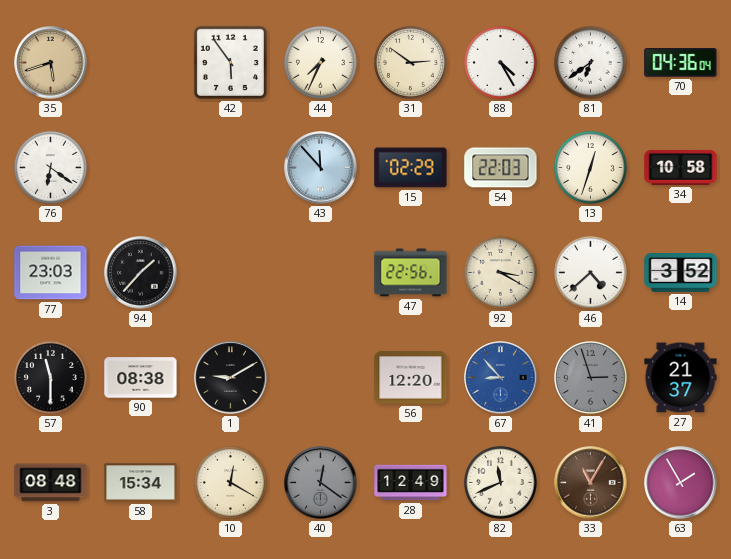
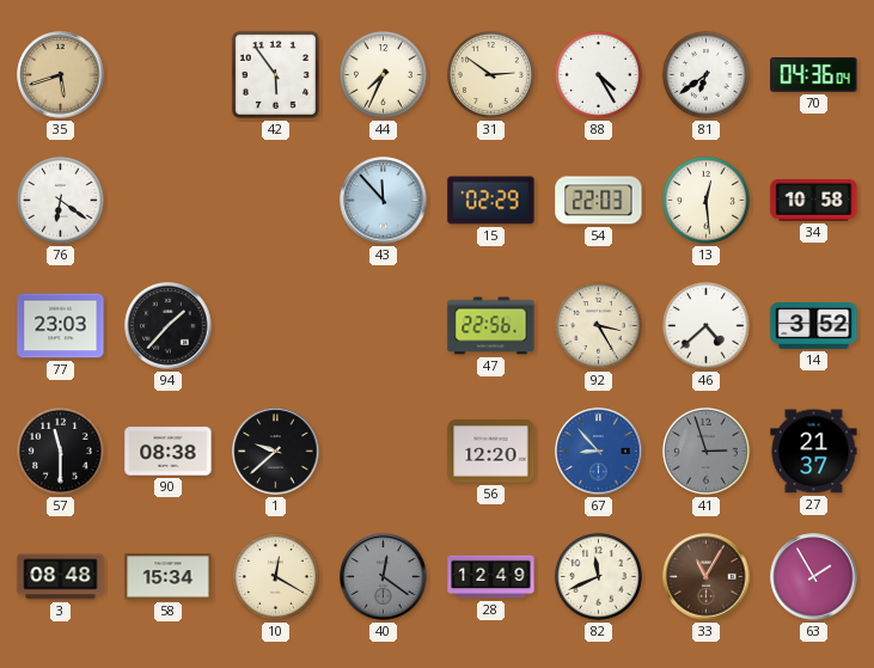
13: 12:33 -> 12:29
92: 3:20 -> 3:25
1: 9:10 -> 9:38
